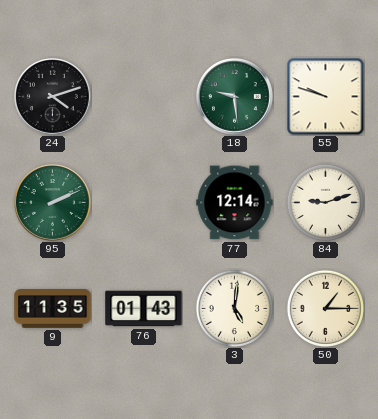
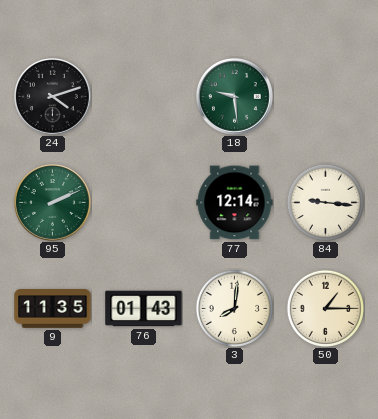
55: 9:48 -> none
84: 9:12 -> 9:16
3: 5:01 -> 8:01
